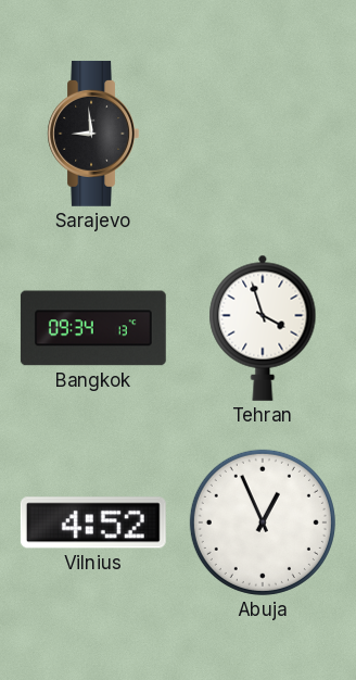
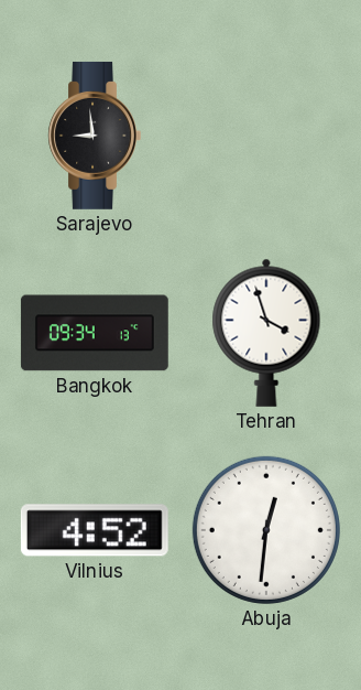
Abuja: 12:56 -> 12:31
